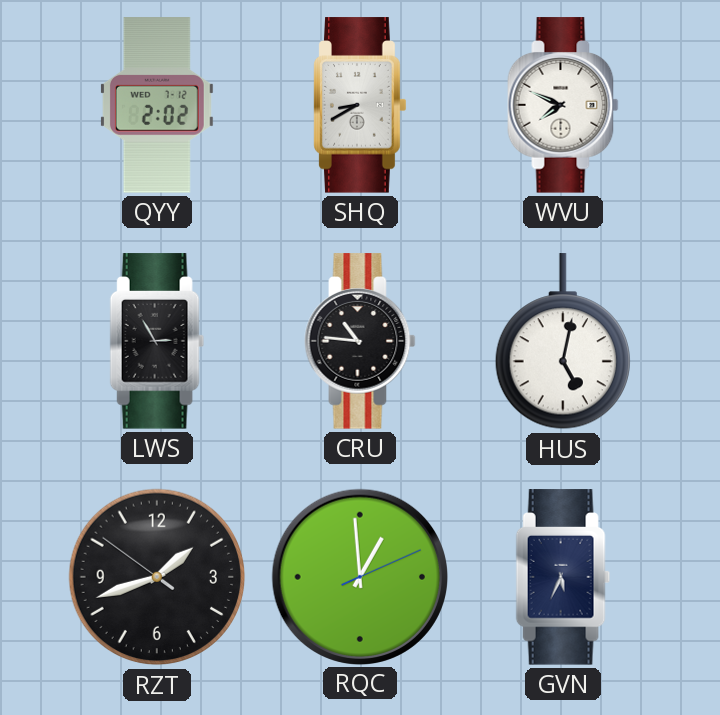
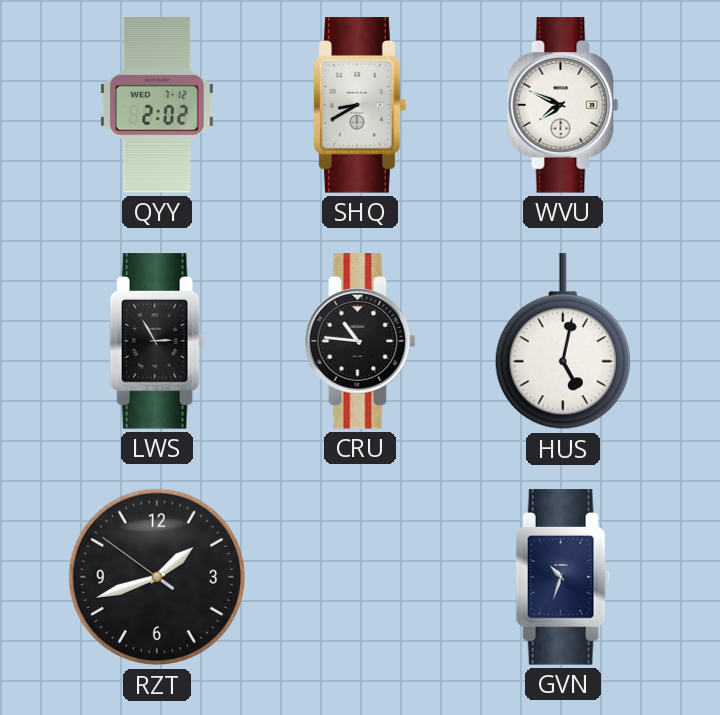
RQC: 12:59 -> none
GVN: 5:34 -> 10:33
